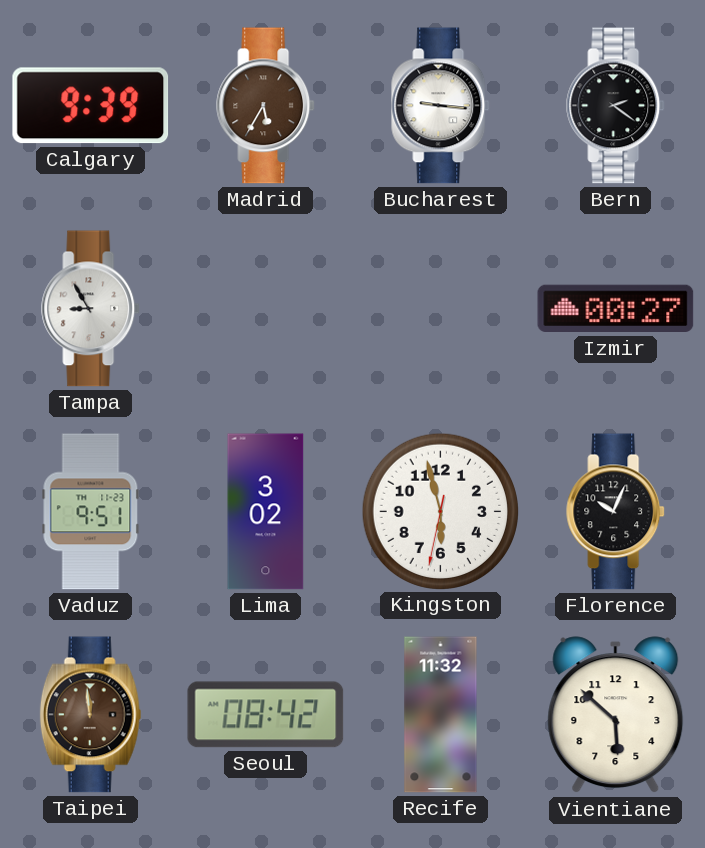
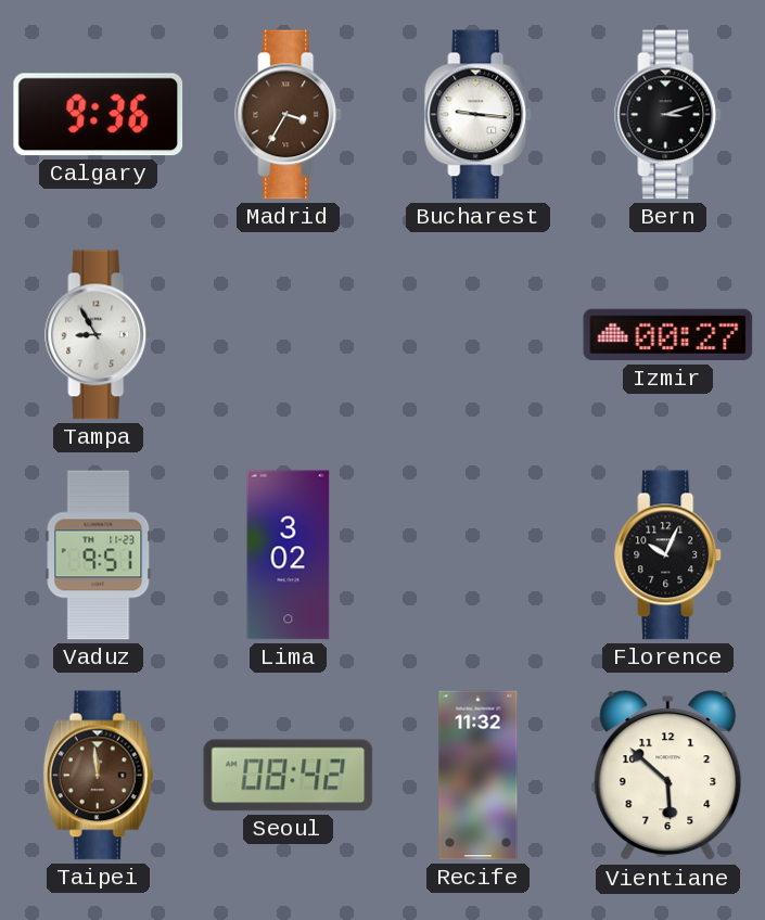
Calgary: 9:39 -> 9:36
Madrid: 5:35 -> 3:35
Bern: 2:21 -> 3:12
Kingston: 5:57 -> none
